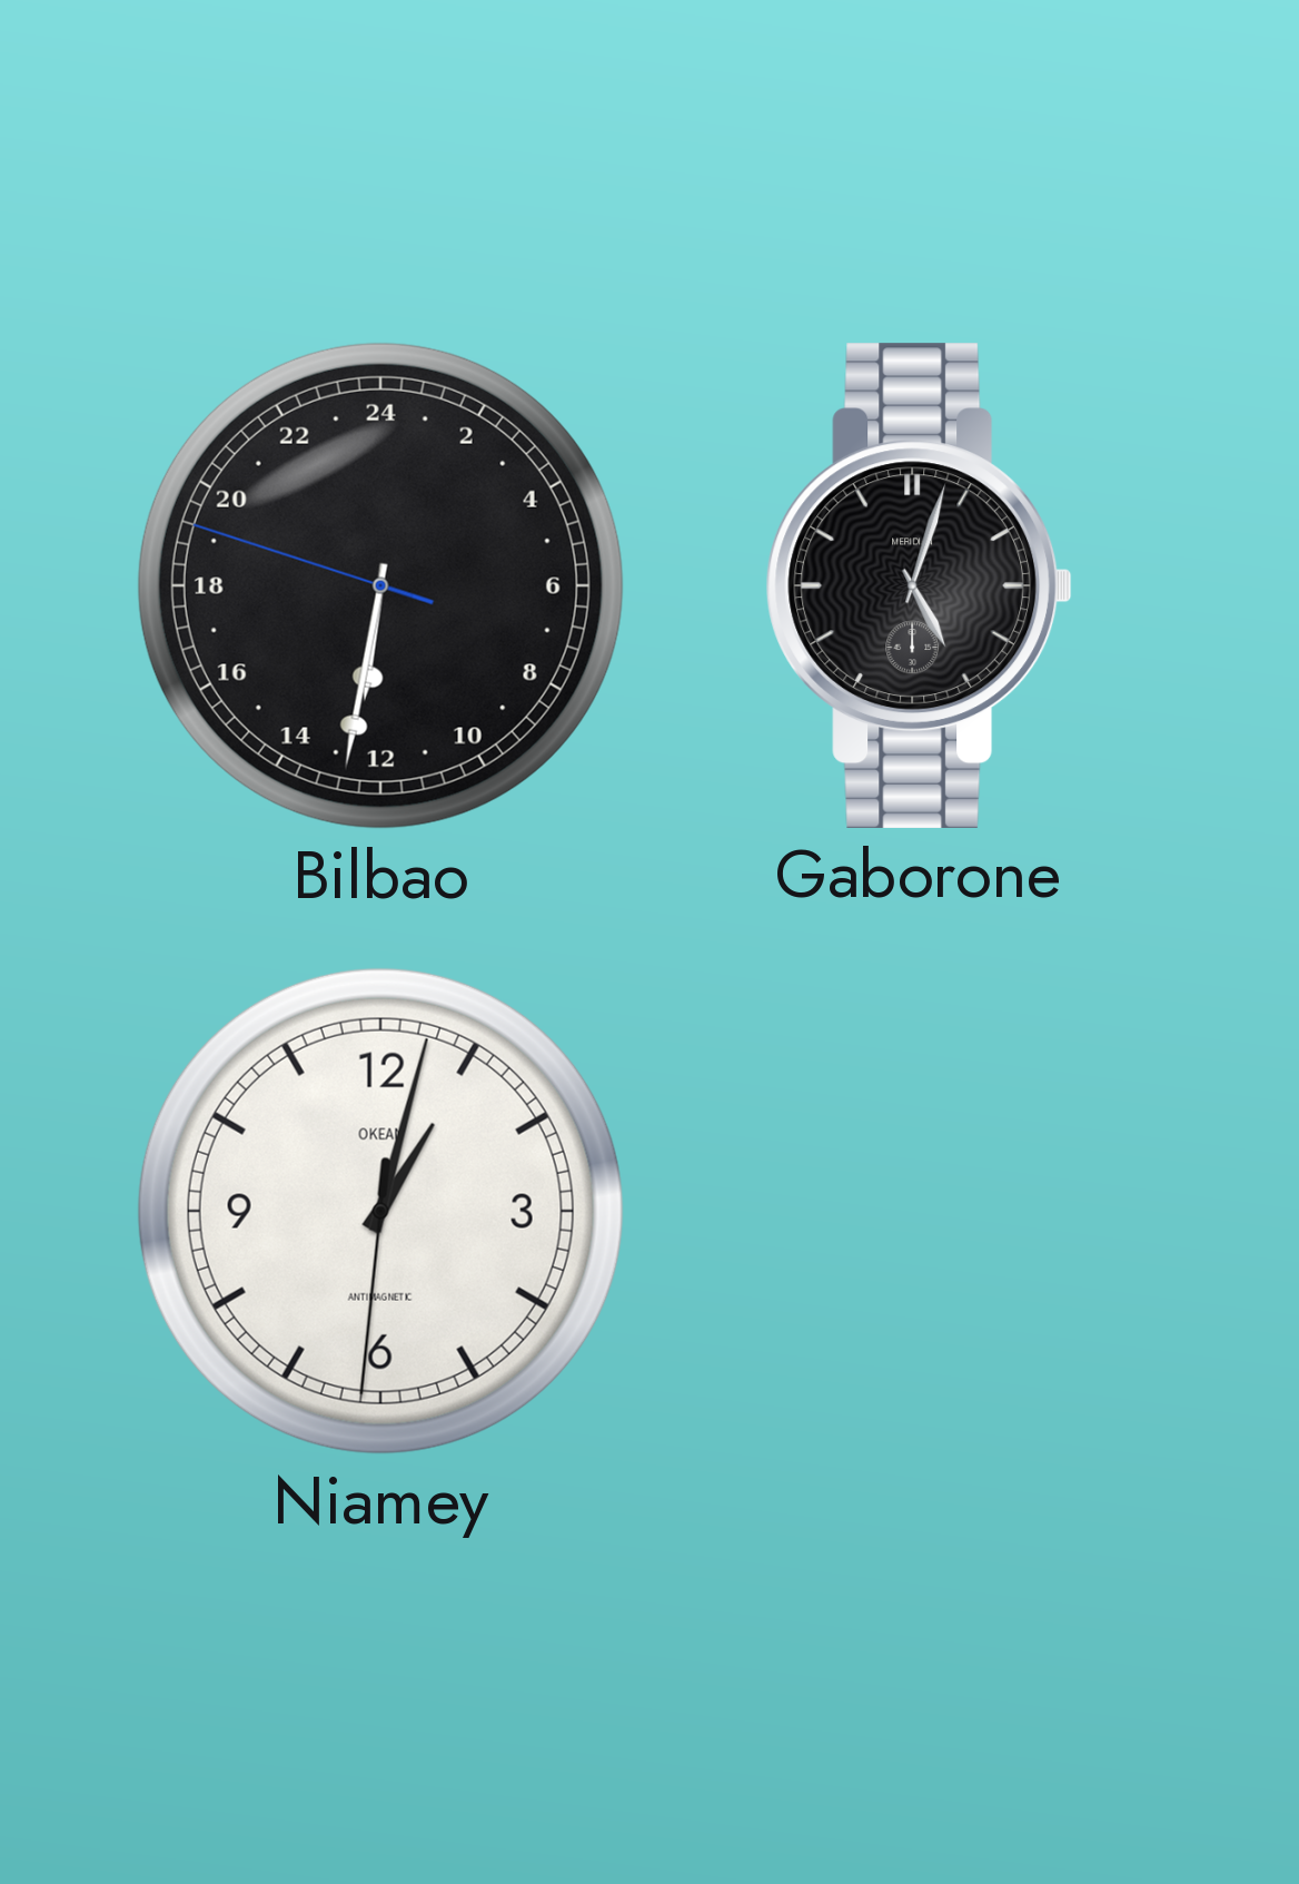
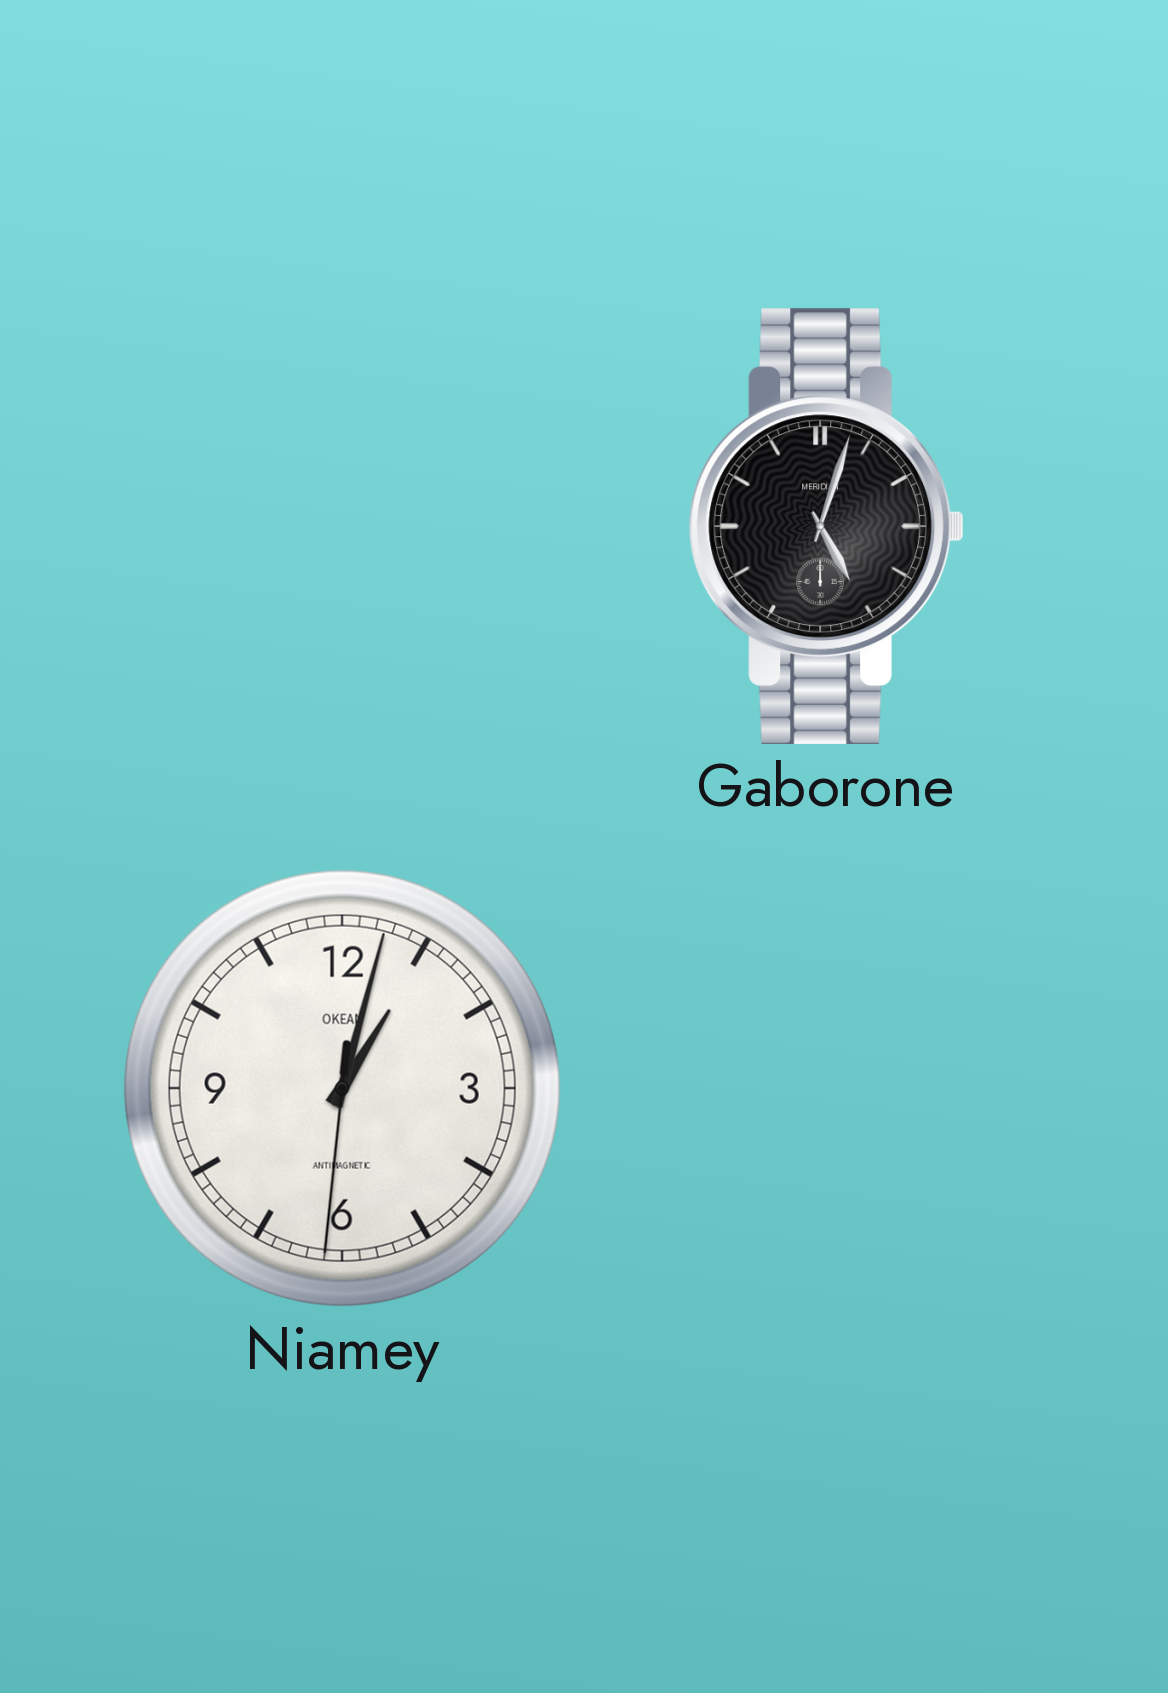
Bilbao: 12:31 -> none
